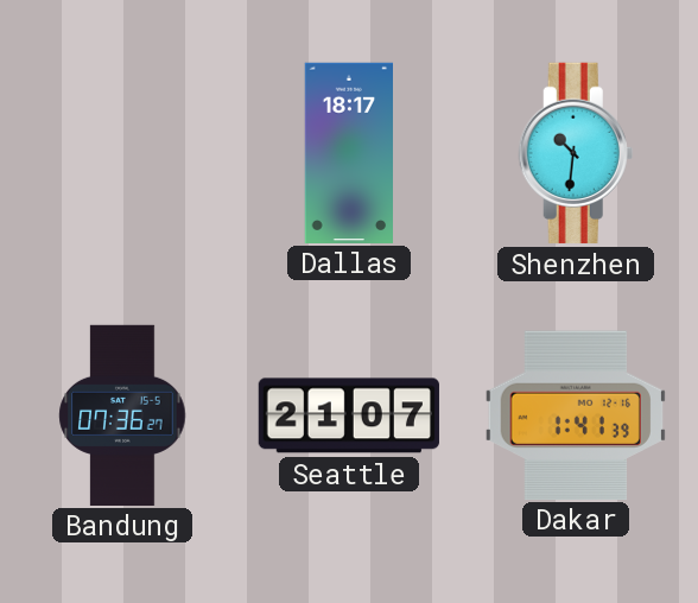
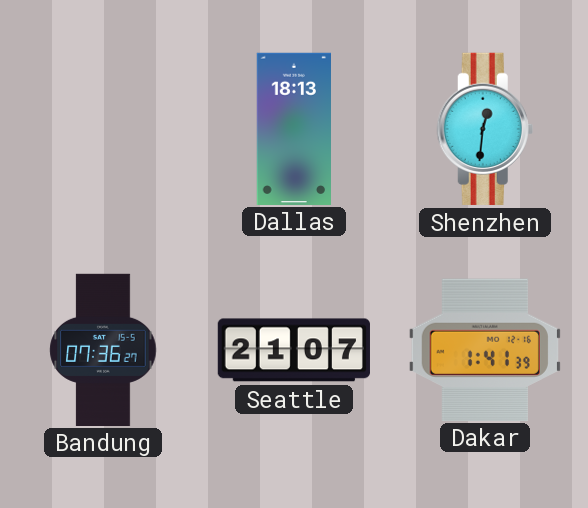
Dallas: 18:17 -> 18:13
Shenzhen: 10:31 -> 12:31
